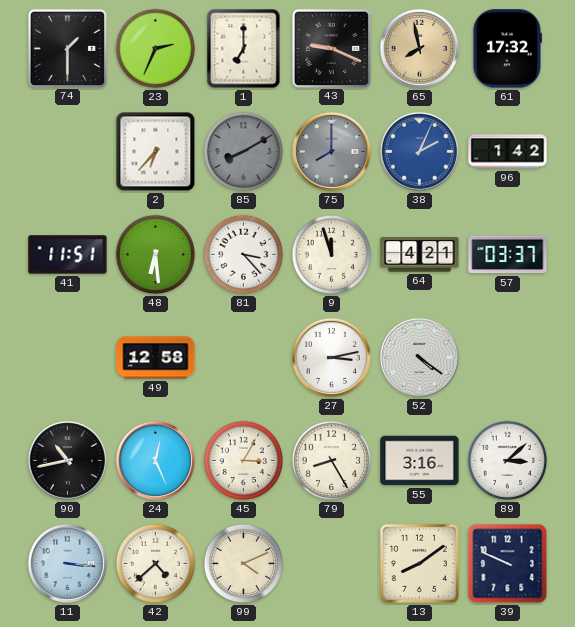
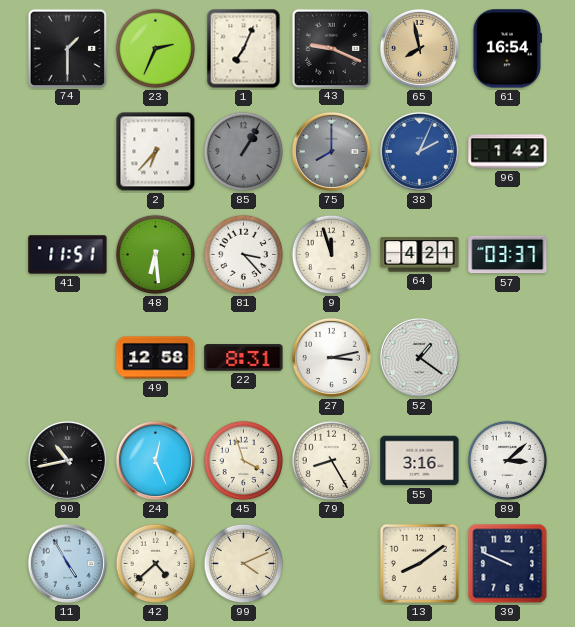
1: 7:00 -> 7:04
61: 17:32 -> 16:54
85: 8:10 -> 1:05
22: none -> 8:31
52: 4:21 -> 1:21
45: 3:05 -> 3:57
11: 3:16 -> 4:55
